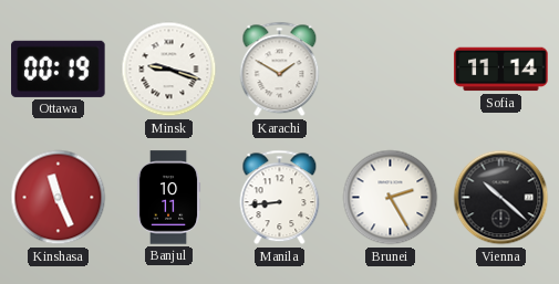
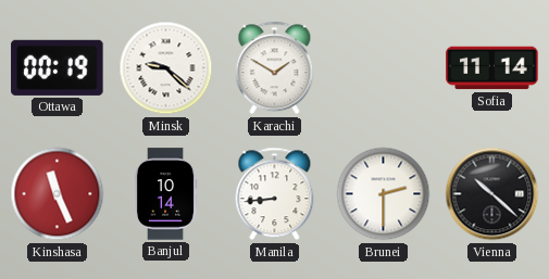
Minsk: 9:18 -> 9:22
Banjul: 10:11 -> 10:14
Brunei: 2:25 -> 2:30
